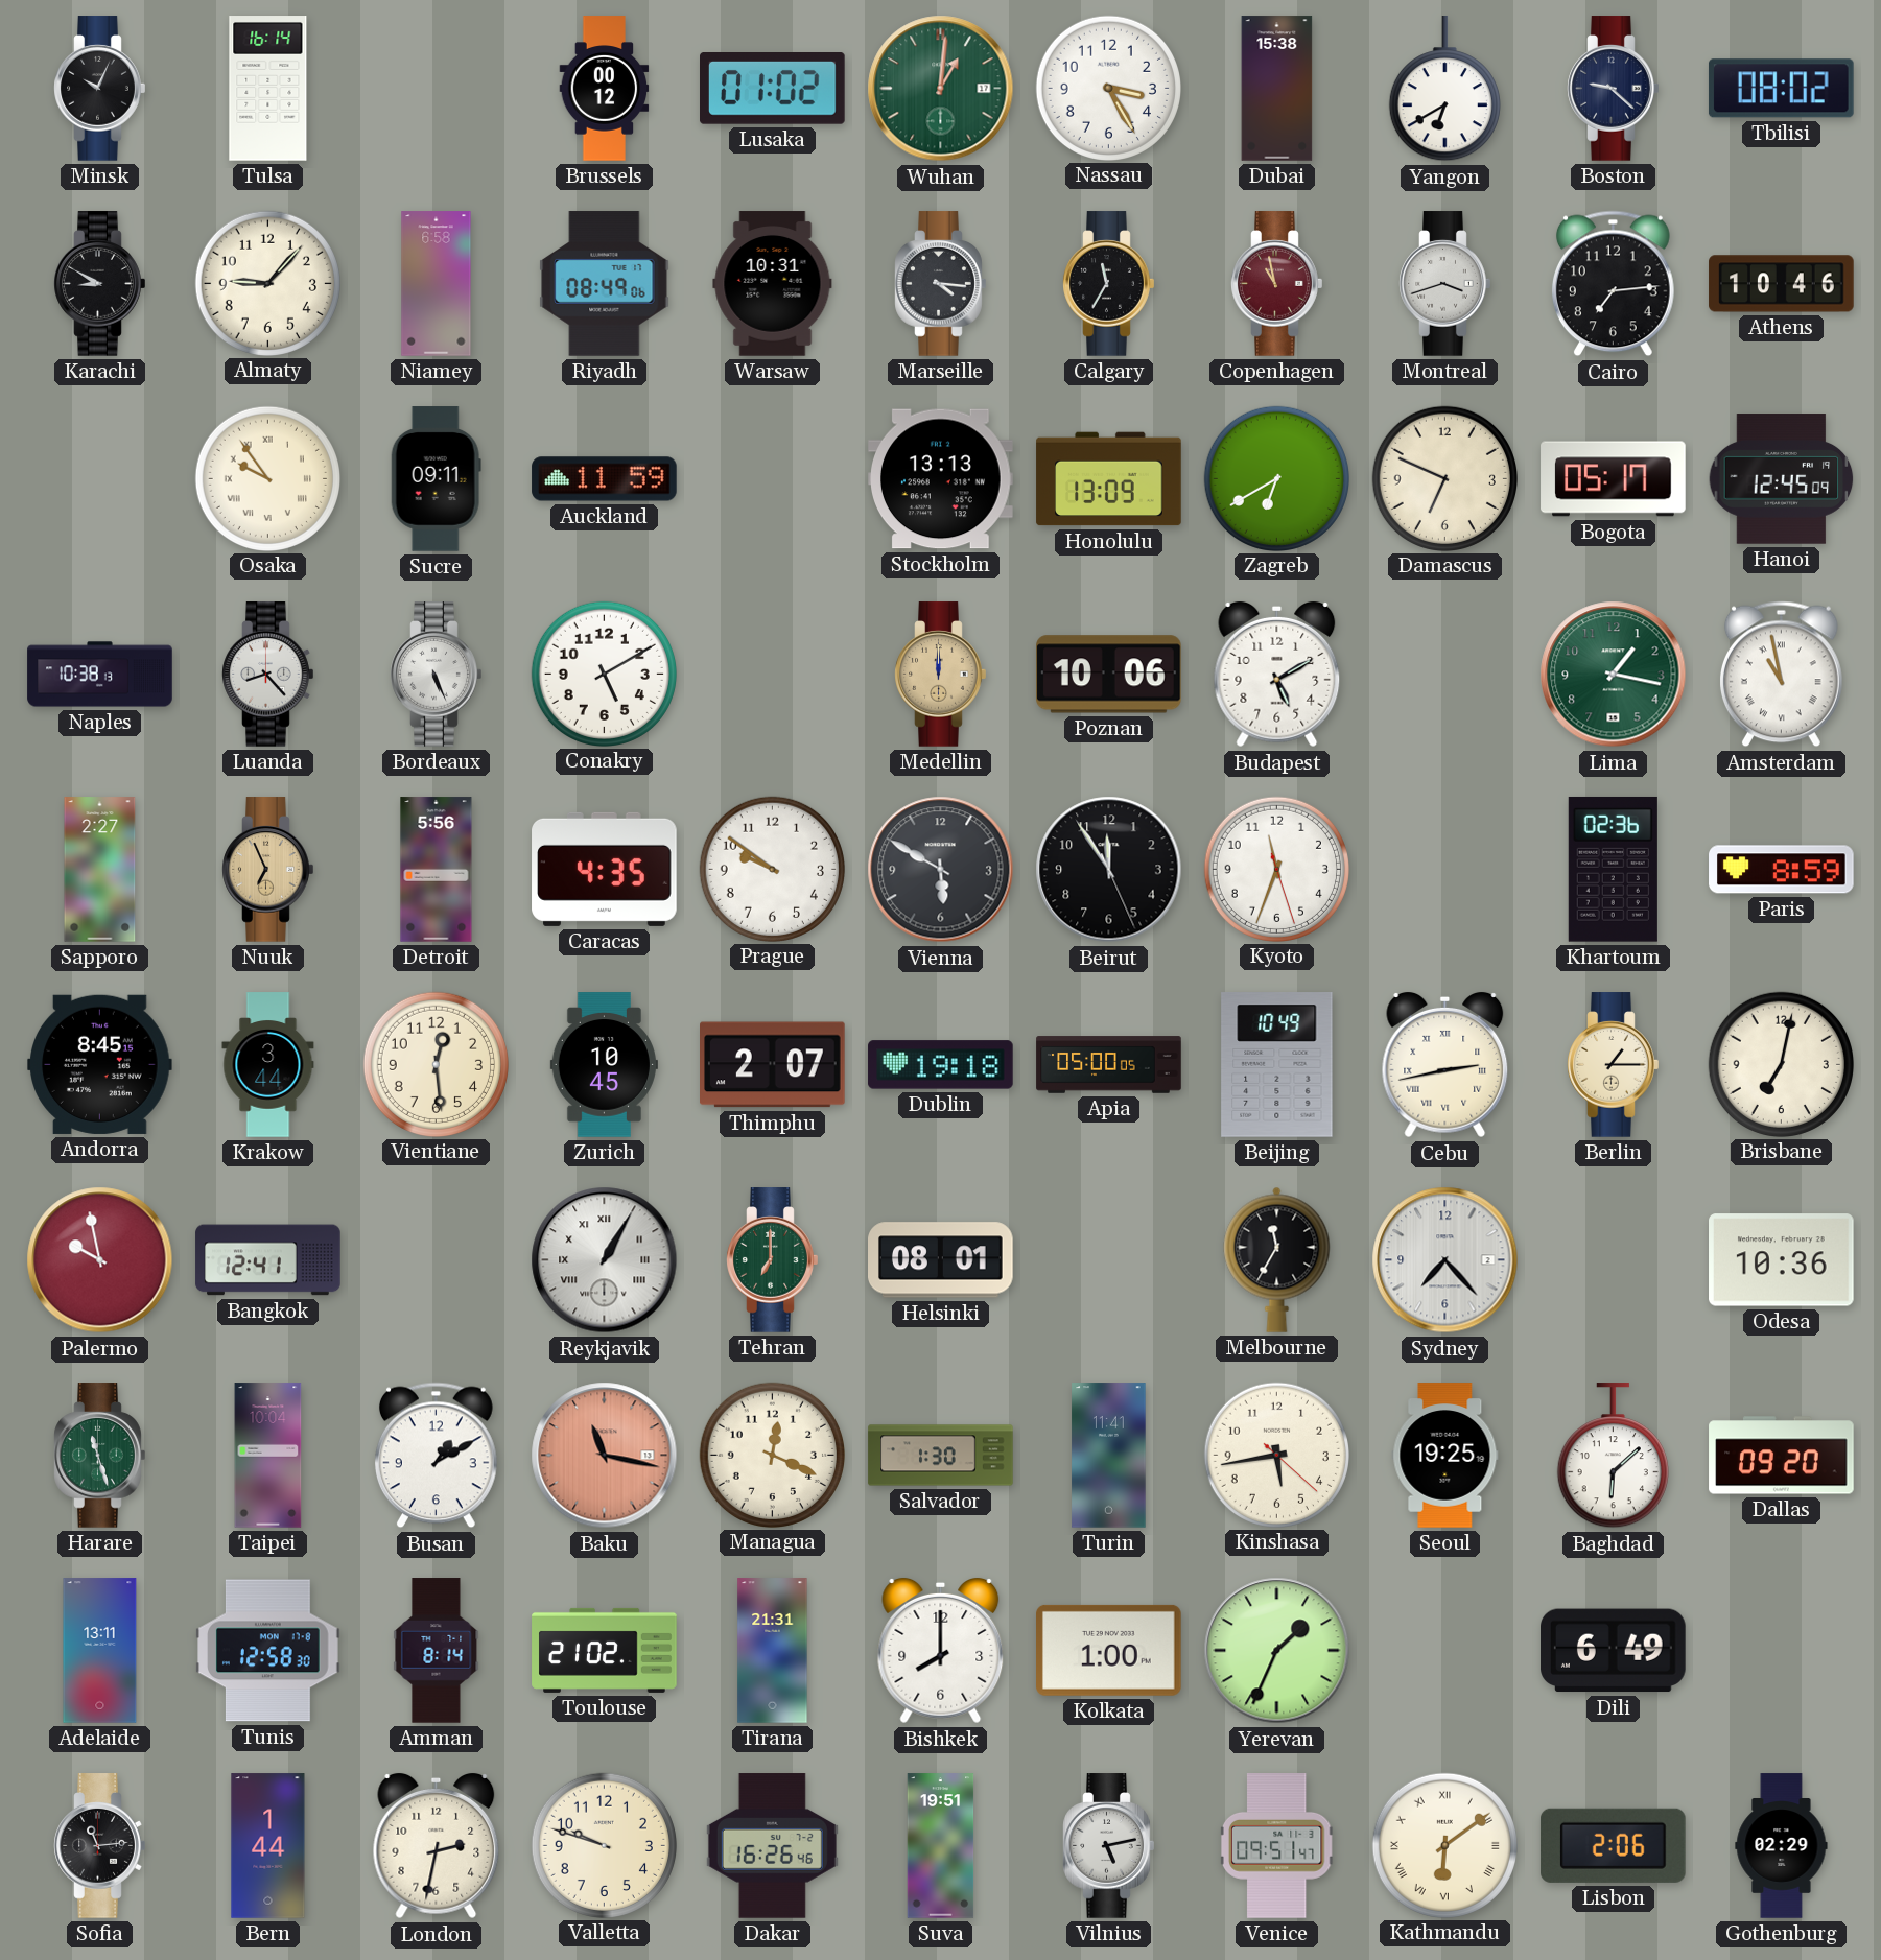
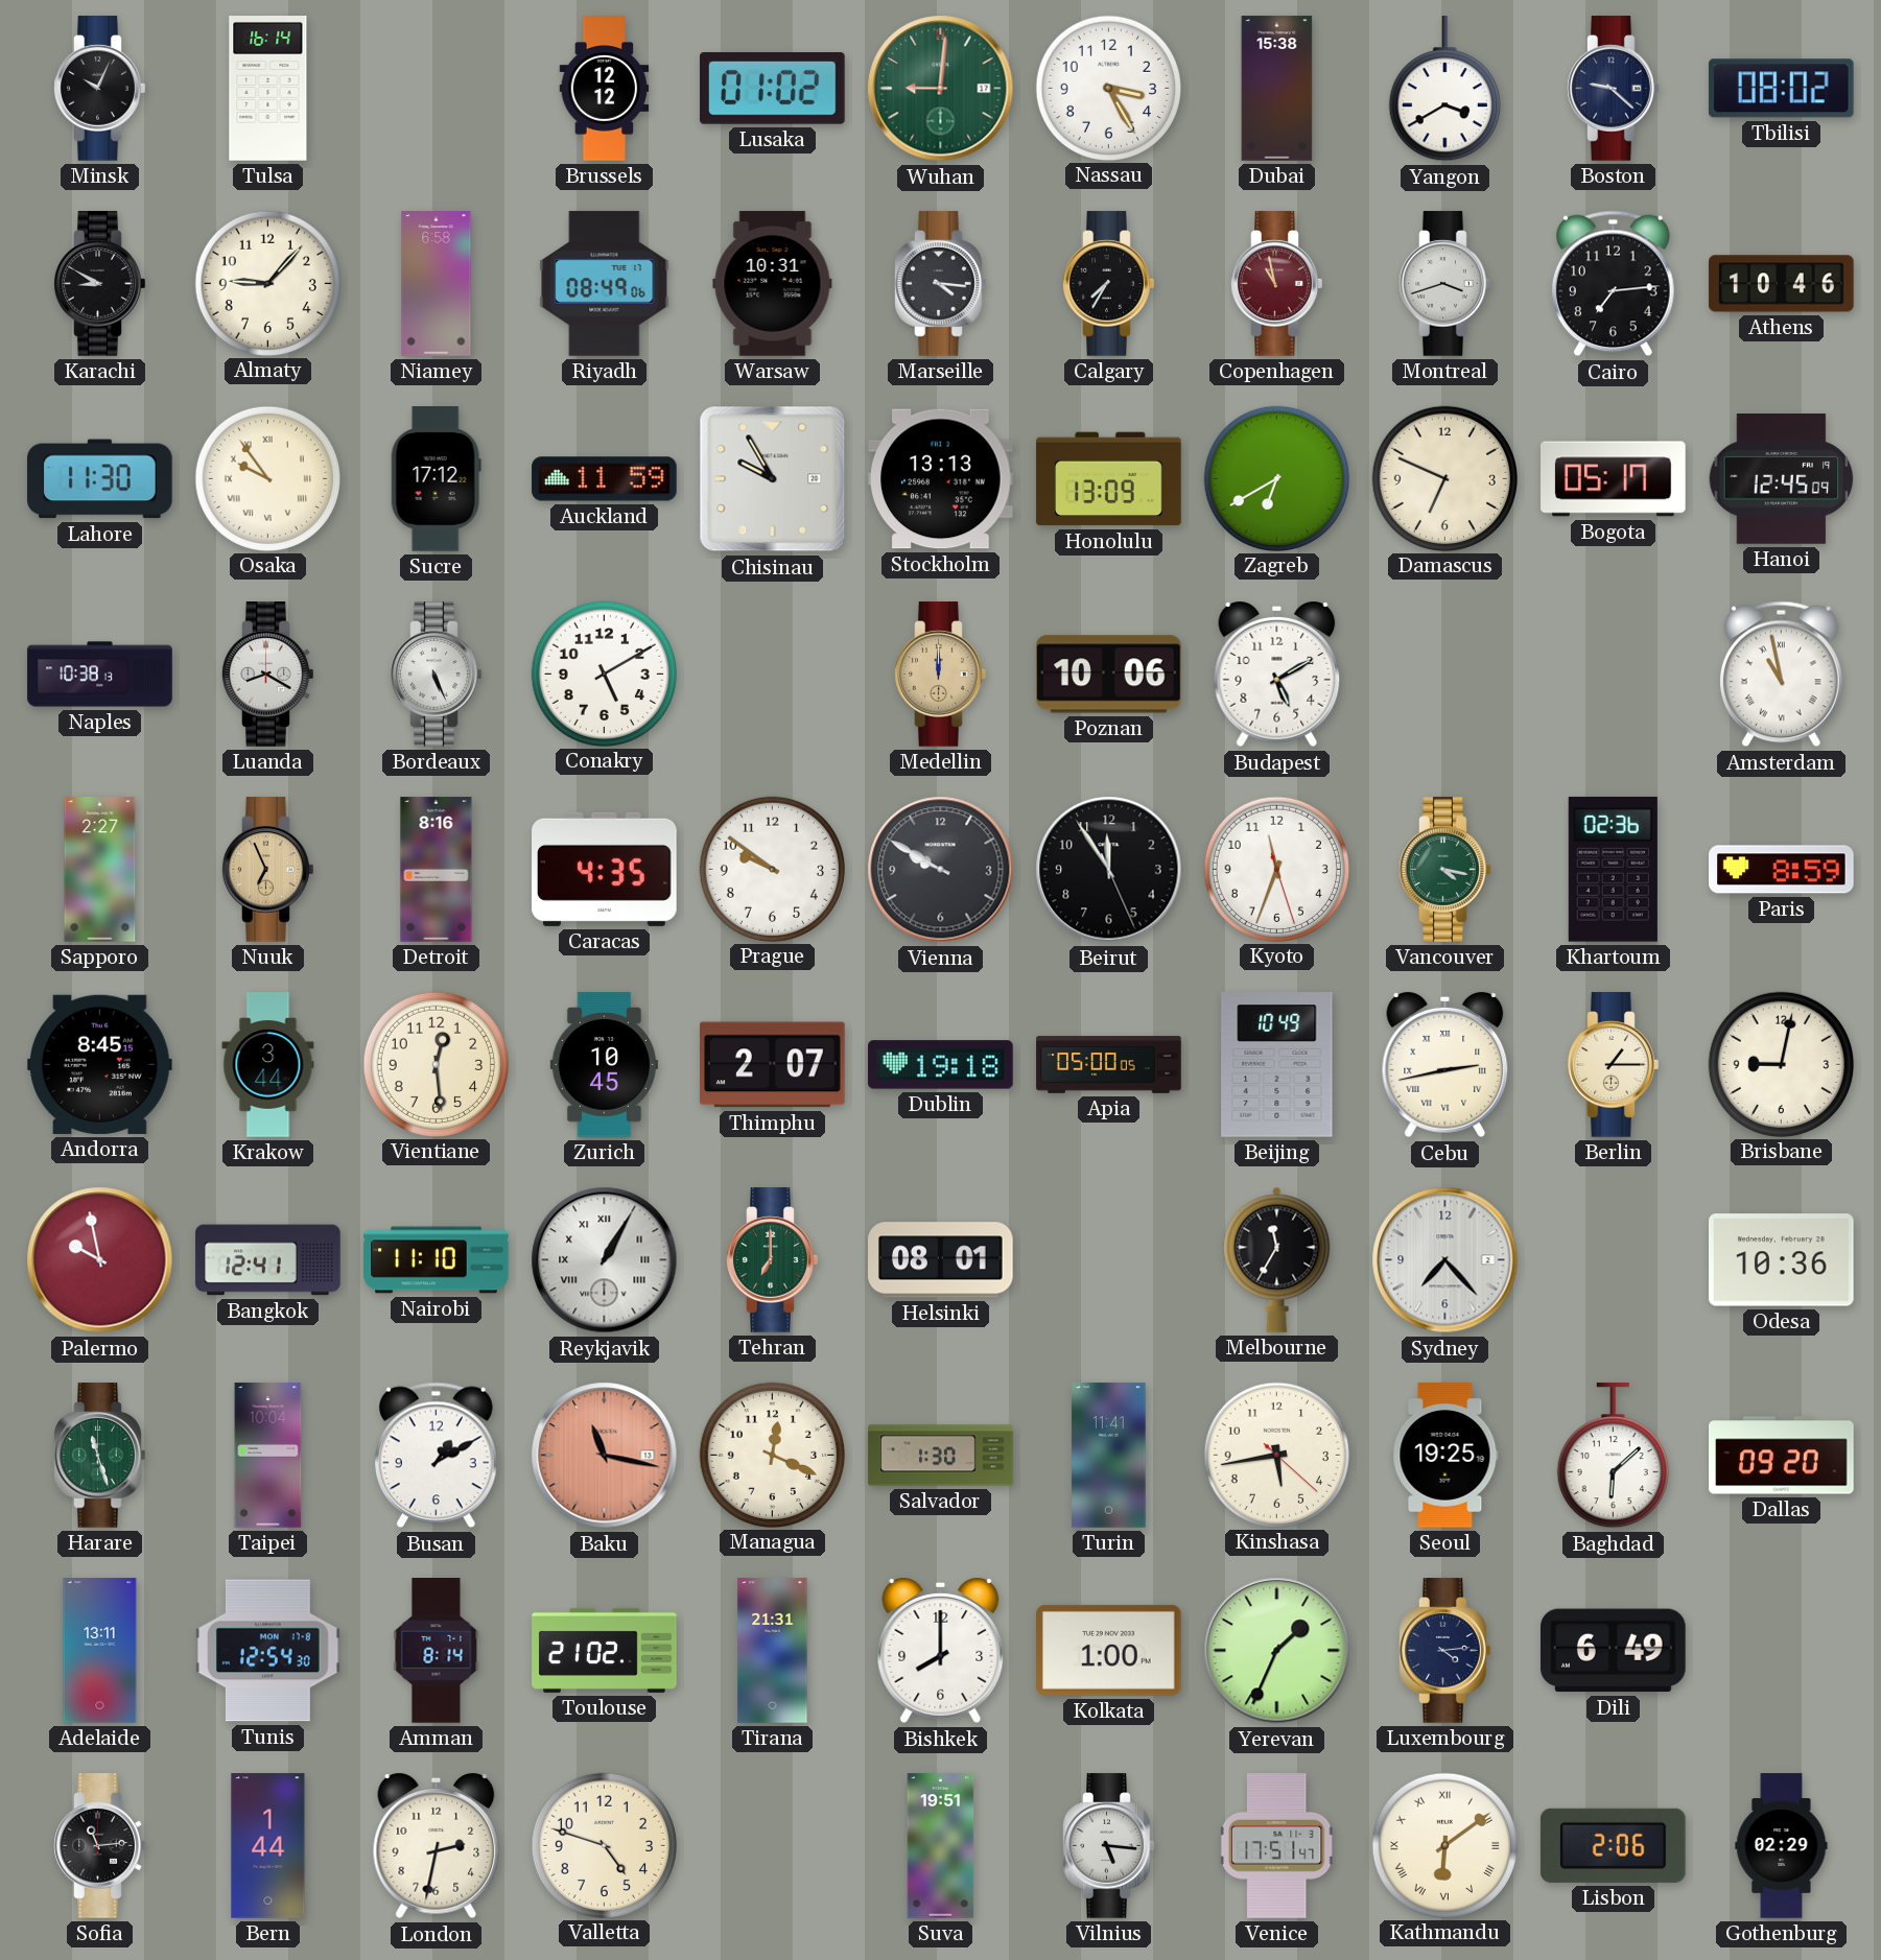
Brussels: 00:12 -> 12:12
Wuhan: 1:01 -> 9:01
Yangon: 6:40 -> 3:40
Calgary: 11:35 -> 7:35
Lahore: none -> 11:30
Sucre: 09:11 -> 17:12
Chisinau: none -> 9:55
Luanda: 8:23 -> 8:20
Lima: 1:17 -> none
Detroit: 5:56 -> 8:16
Vienna: 5:50 -> 9:50
Vancouver: none -> 4:17
Brisbane: 7:02 -> 9:02
Nairobi: none -> 11:10
Tunis: 12:58 -> 12:54
Luxembourg: none -> 4:14
Valletta: 9:48 -> 4:48
Dakar: 16:26 -> none
Vilnius: 5:13 -> 5:16
Venice: 09:51 -> 17:51
